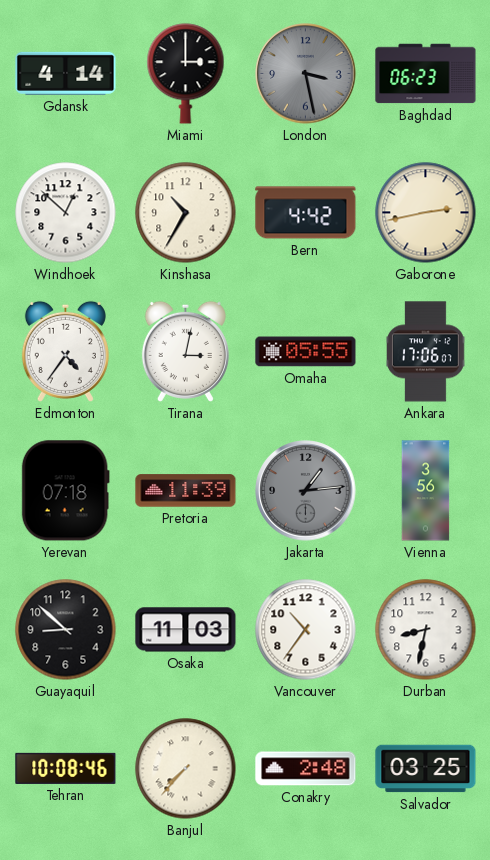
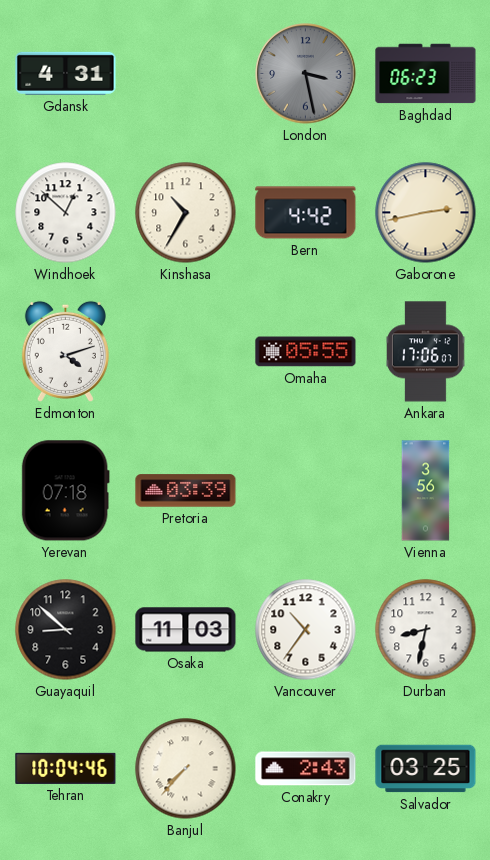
Gdansk: 4:14 -> 4:31
Miami: 3:00 -> none
Edmonton: 4:36 -> 4:12
Tirana: 3:02 -> none
Pretoria: 11:39 -> 03:39
Jakarta: 1:14 -> none
Tehran: 10:08 -> 10:04
Conakry: 2:48 -> 2:43
